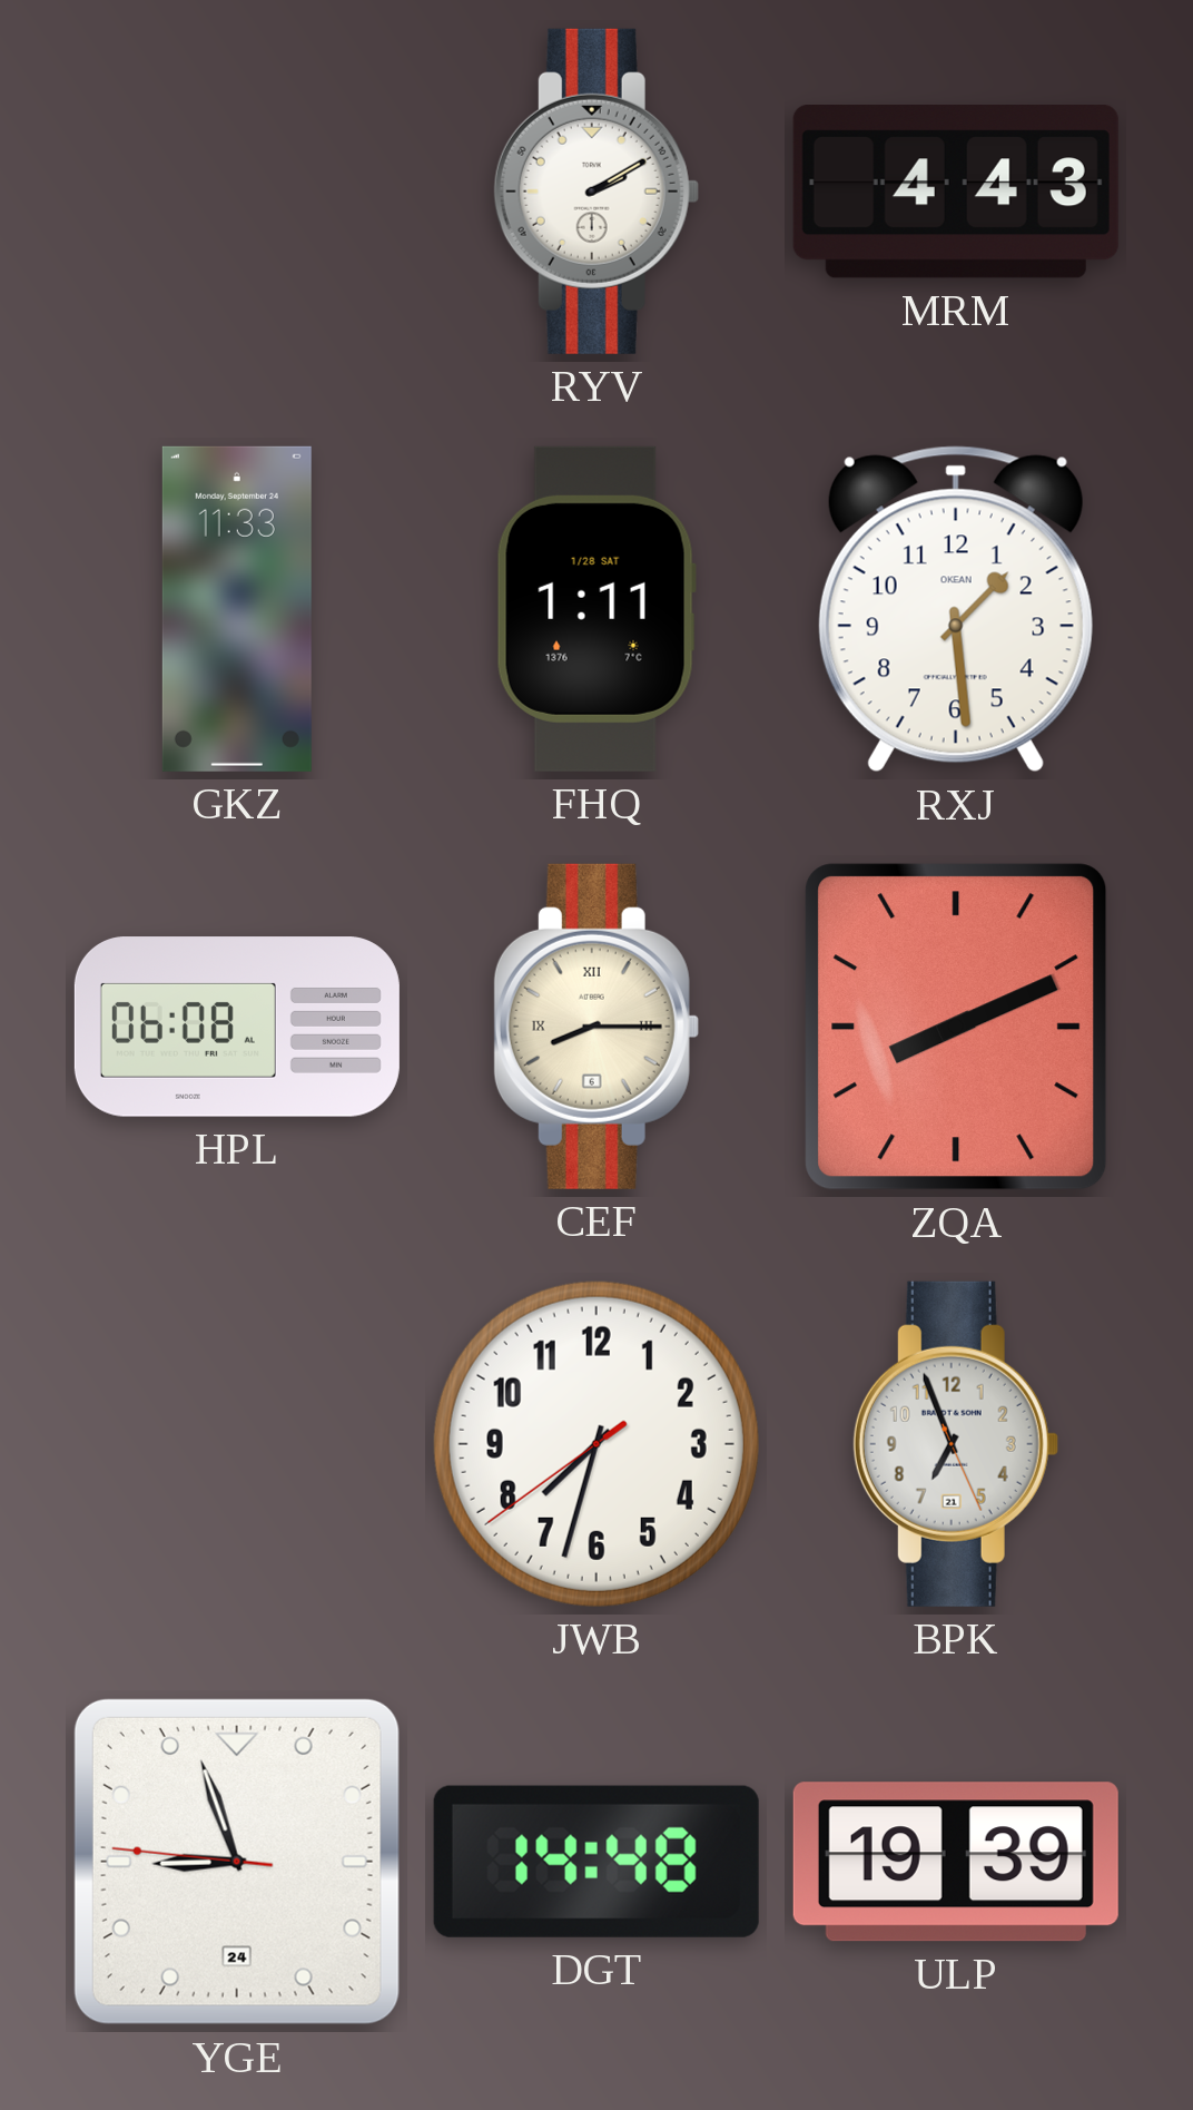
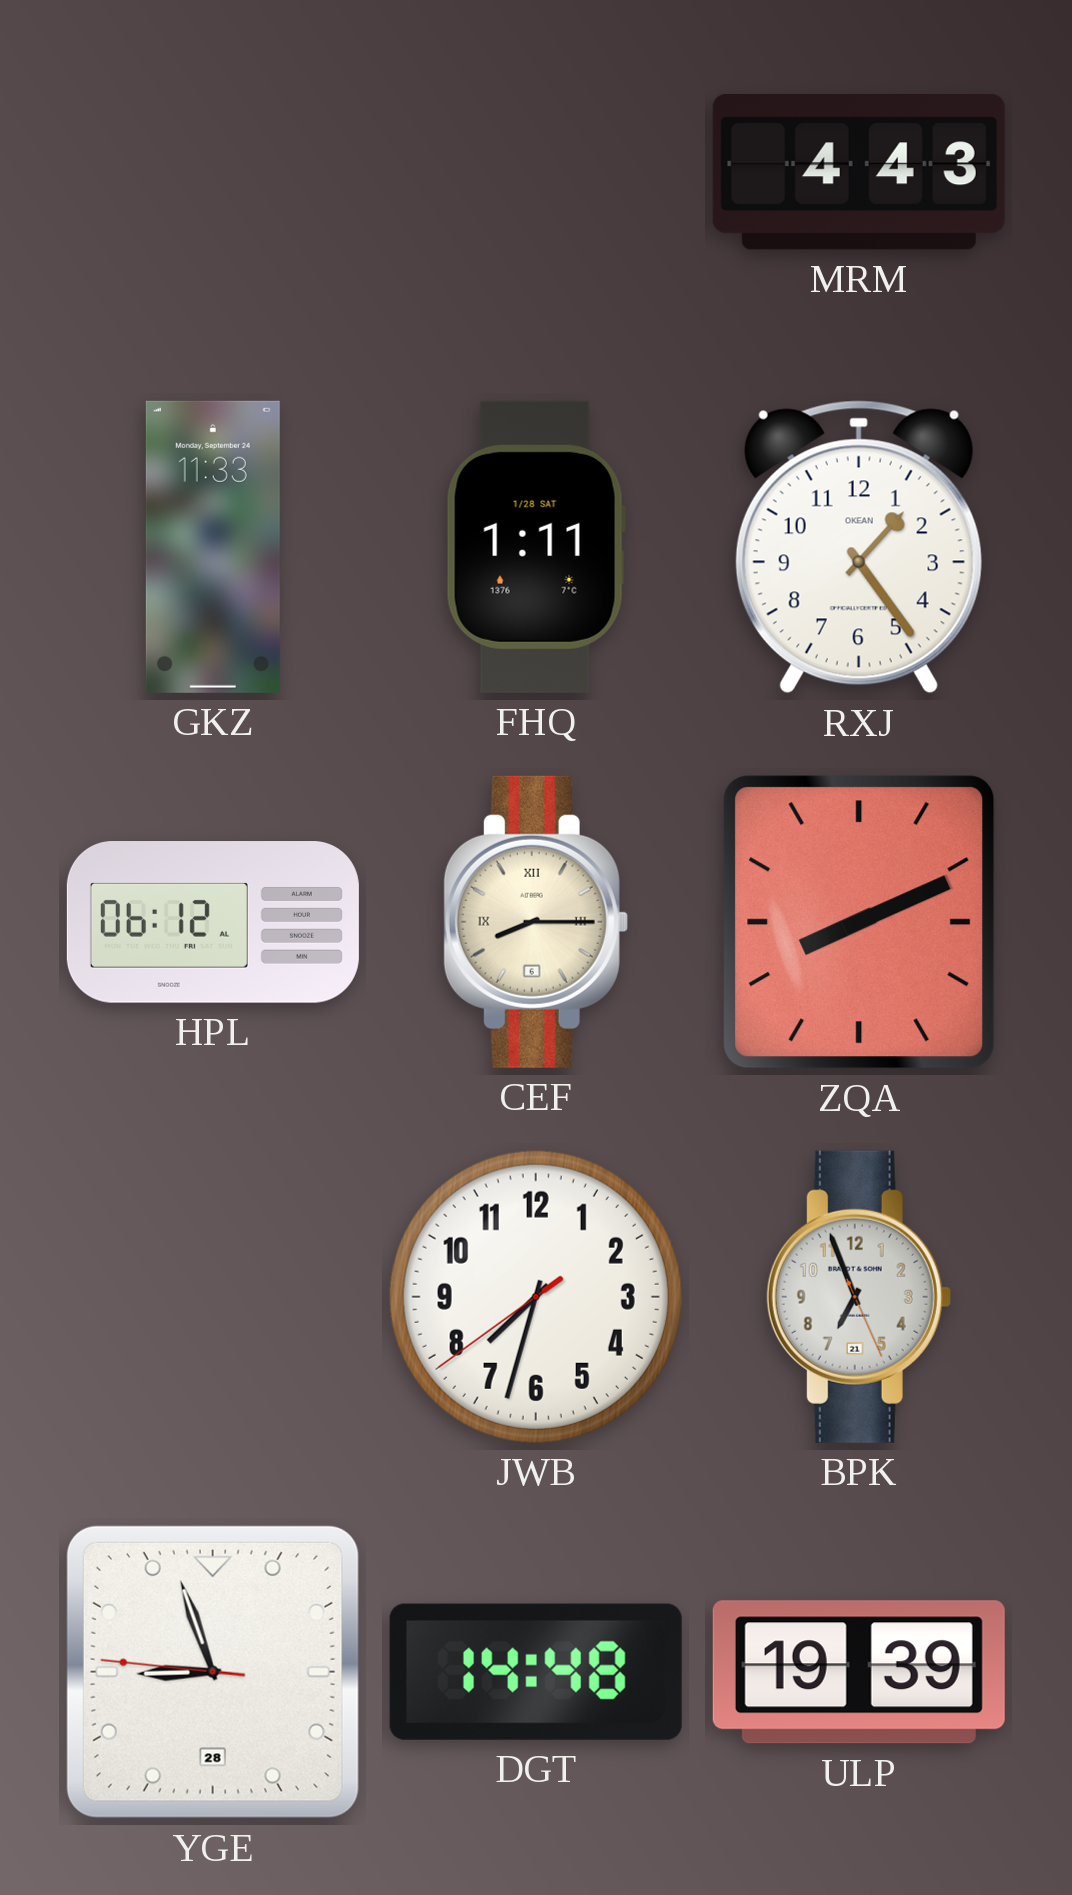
RYV: 2:10 -> none
RXJ: 1:29 -> 1:24
HPL: 06:08 -> 06:12
YGE date: 24 -> 28
